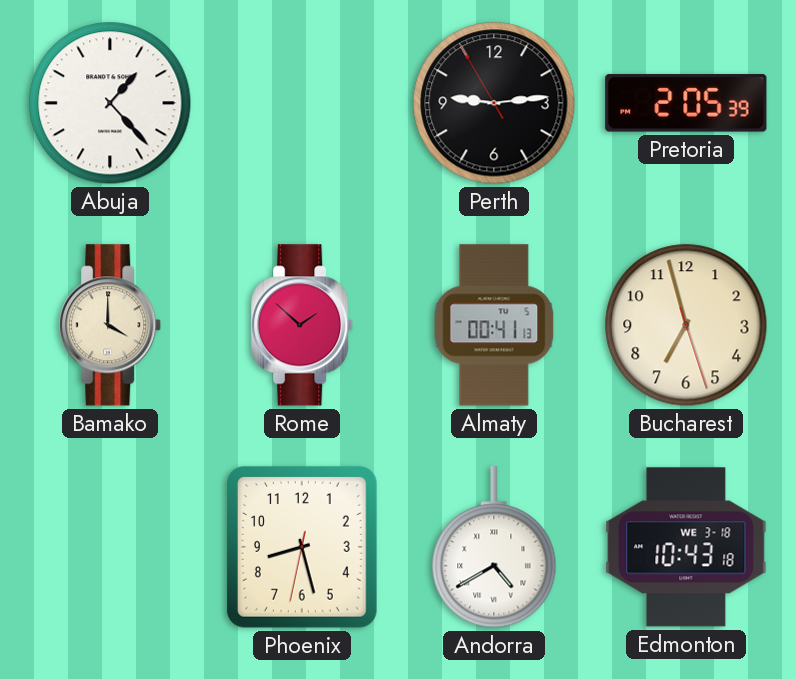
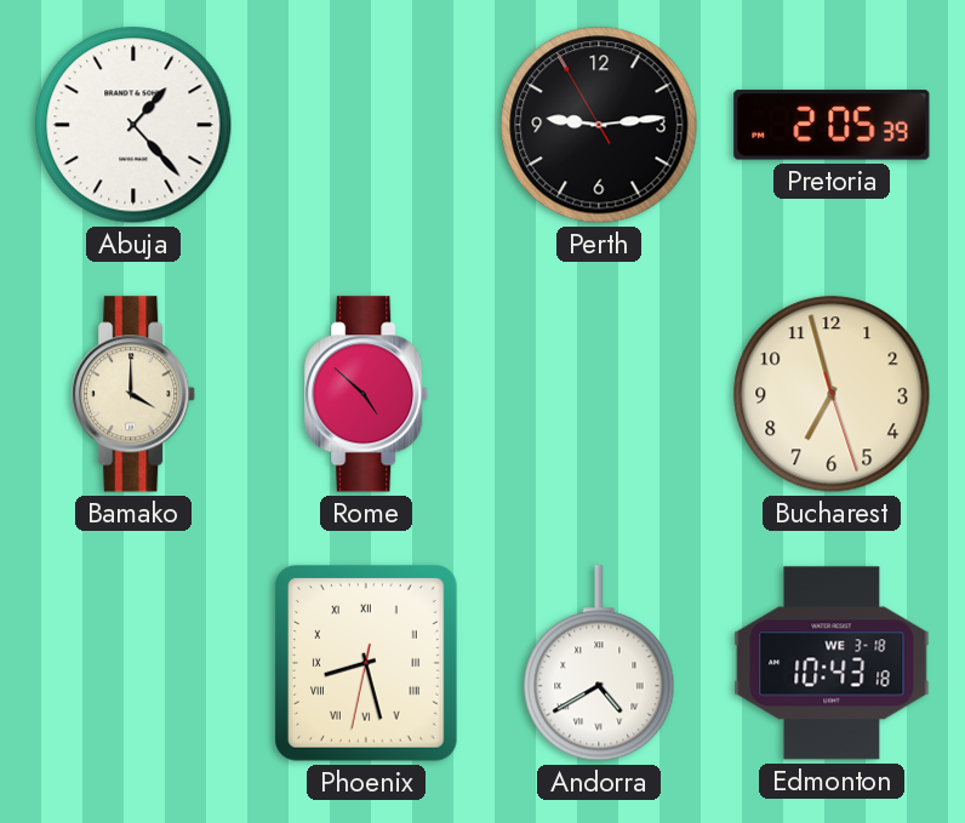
Rome: 1:52 -> 4:52
Almaty: 00:41 -> none
Phoenix numerals: Arabic -> Roman
